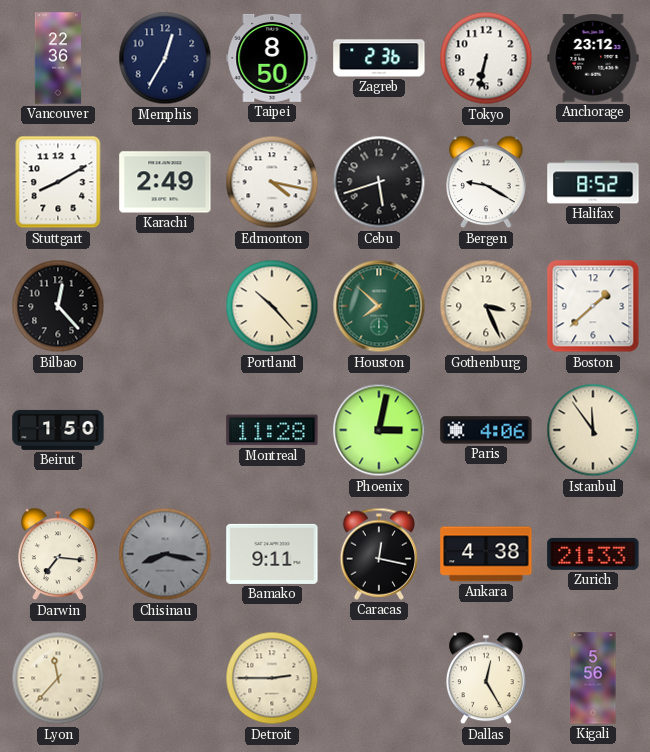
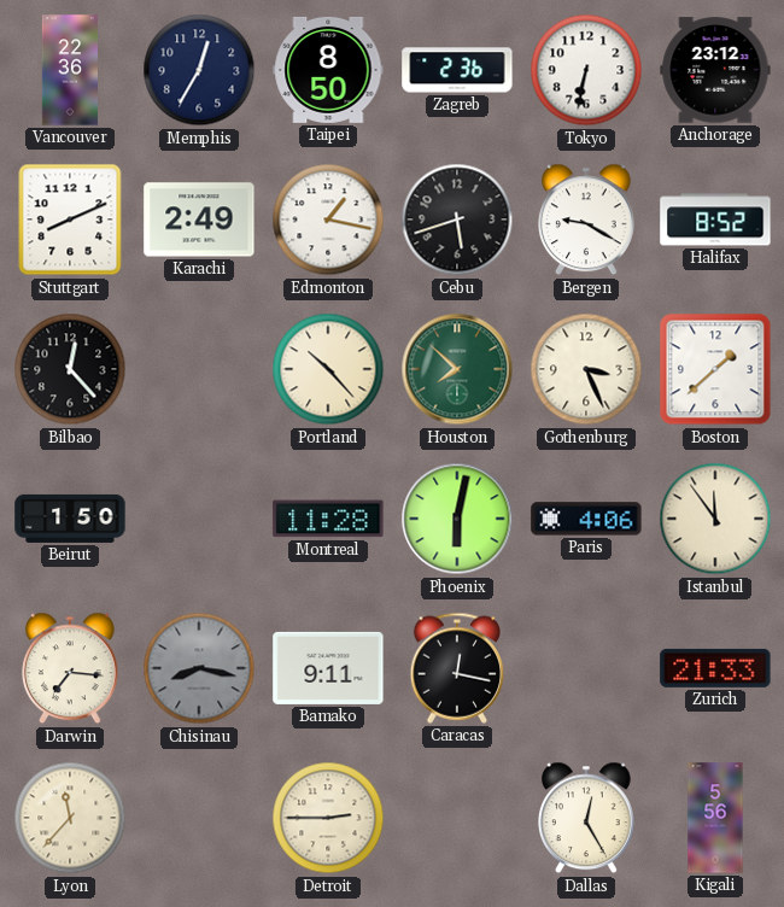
Stuttgart: 8:10 -> 8:11
Edmonton: 4:17 -> 1:17
Phoenix: 3:02 -> 6:02
Ankara: 4:38 -> none
